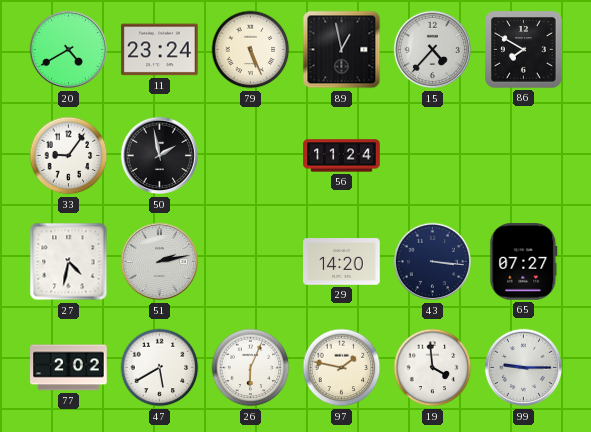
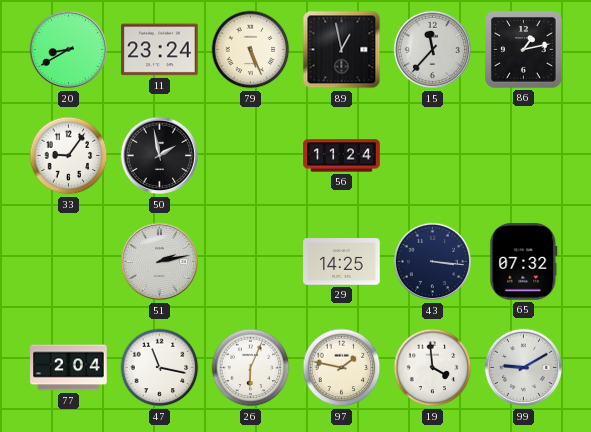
20: 4:40 -> 8:40
15: 4:37 -> 11:37
86: 7:50 -> 1:13
27: 4:32 -> none
29: 14:20 -> 14:25
65: 07:27 -> 07:32
77: 2:02 -> 2:04
47: 5:40 -> 11:17
99: 9:15 -> 9:10
